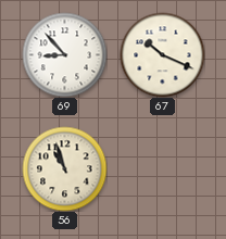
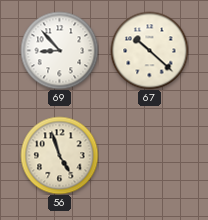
67: 10:19 -> 10:22
56: 10:57 -> 4:57
